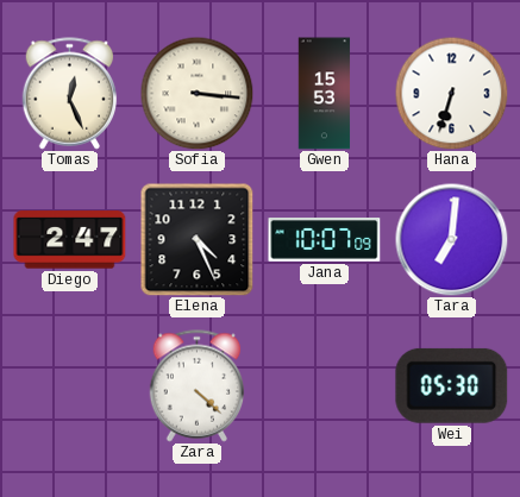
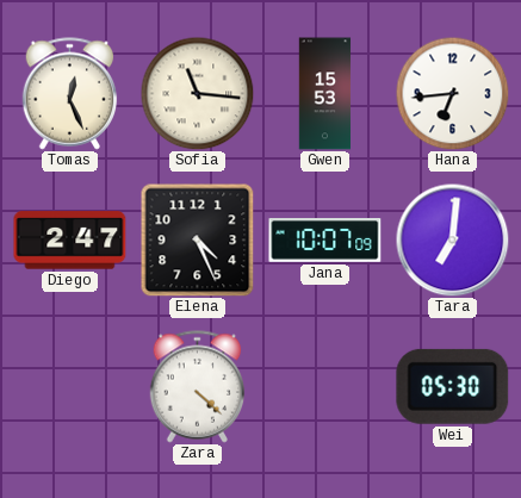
Sofia: 3:16 -> 11:16
Hana: 6:33 -> 6:44
